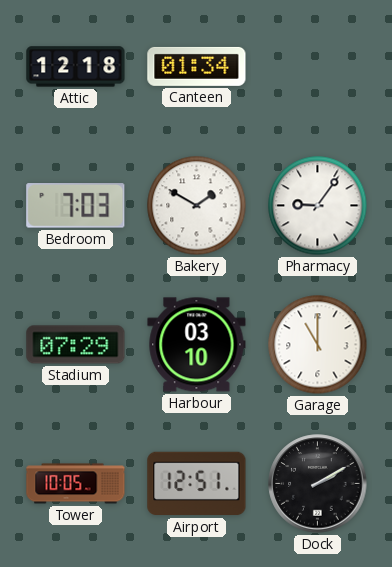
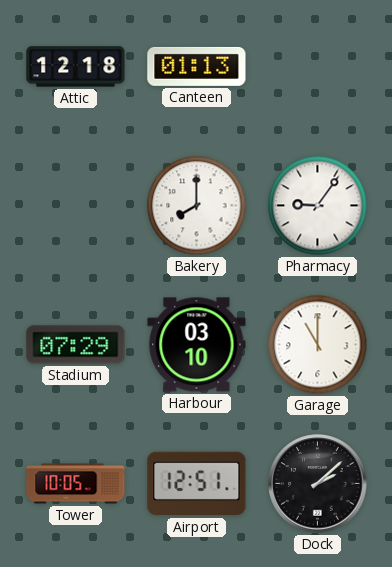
Canteen: 01:34 -> 01:13
Bedroom: 7:03 -> none
Bakery: 1:50 -> 8:00
Dock: 2:10 -> 2:08
